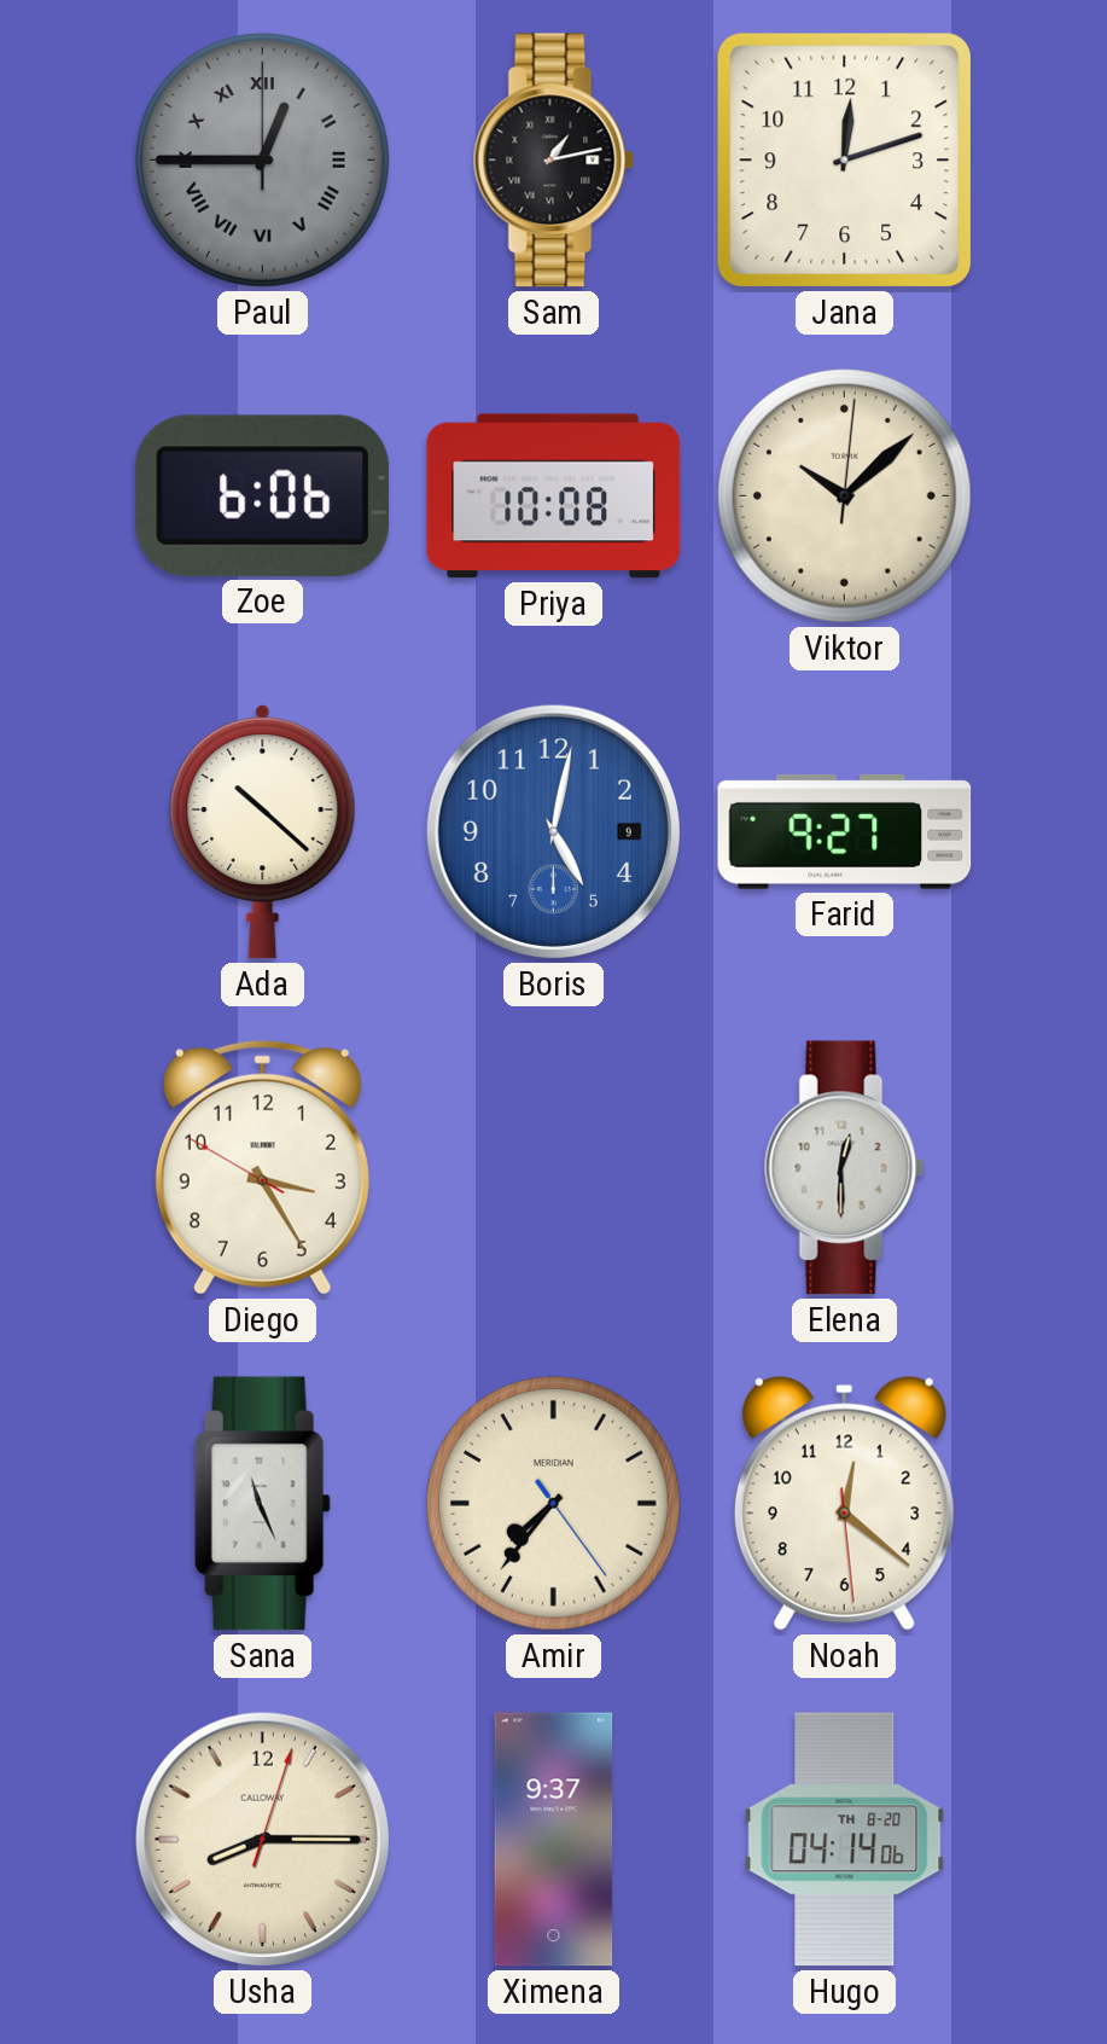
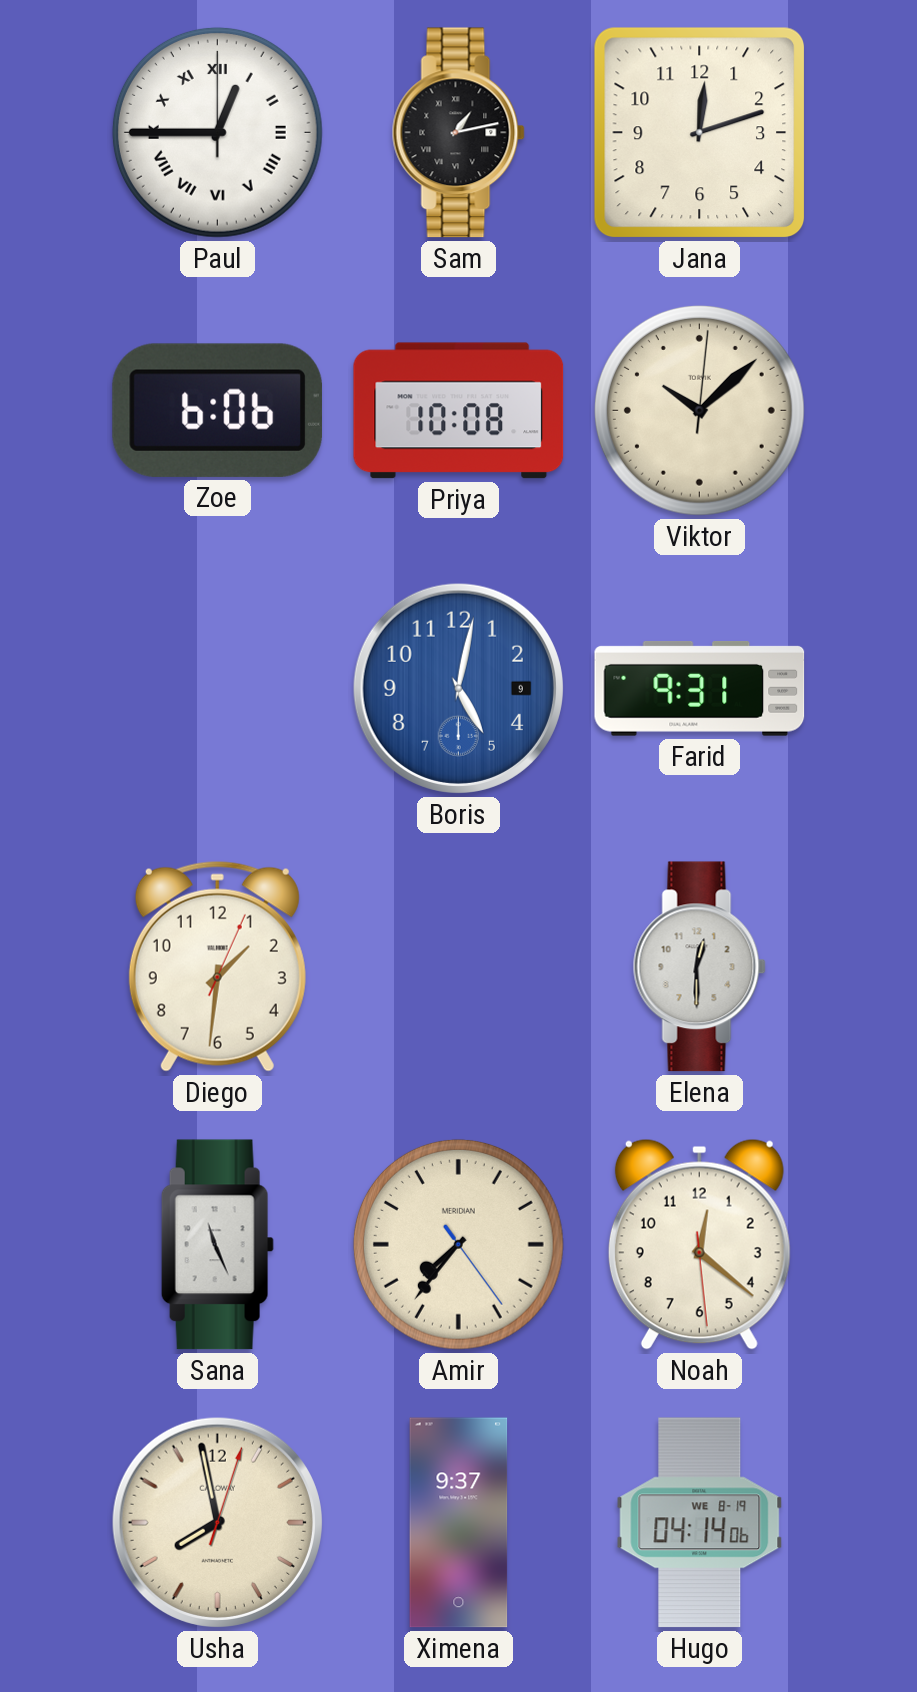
Paul dial: grey -> white
Ada: 10:22 -> none
Farid: 9:27 -> 9:31
Diego: 3:24 -> 1:31
Usha: 8:15 -> 7:58
Hugo date: TH 8-20 -> WE 8-19
